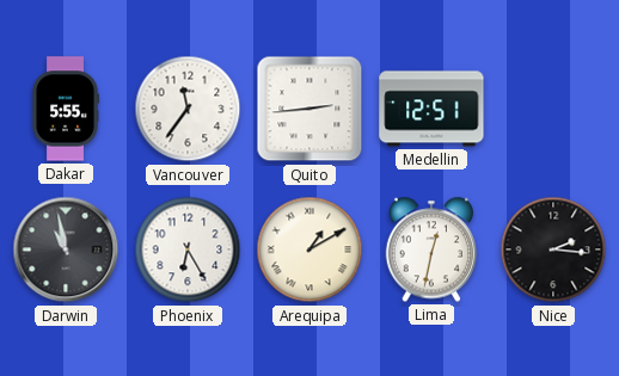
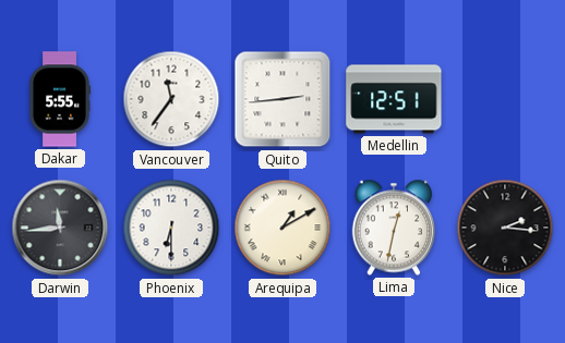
Darwin: 10:58 -> 11:44
Phoenix: 6:25 -> 6:30
